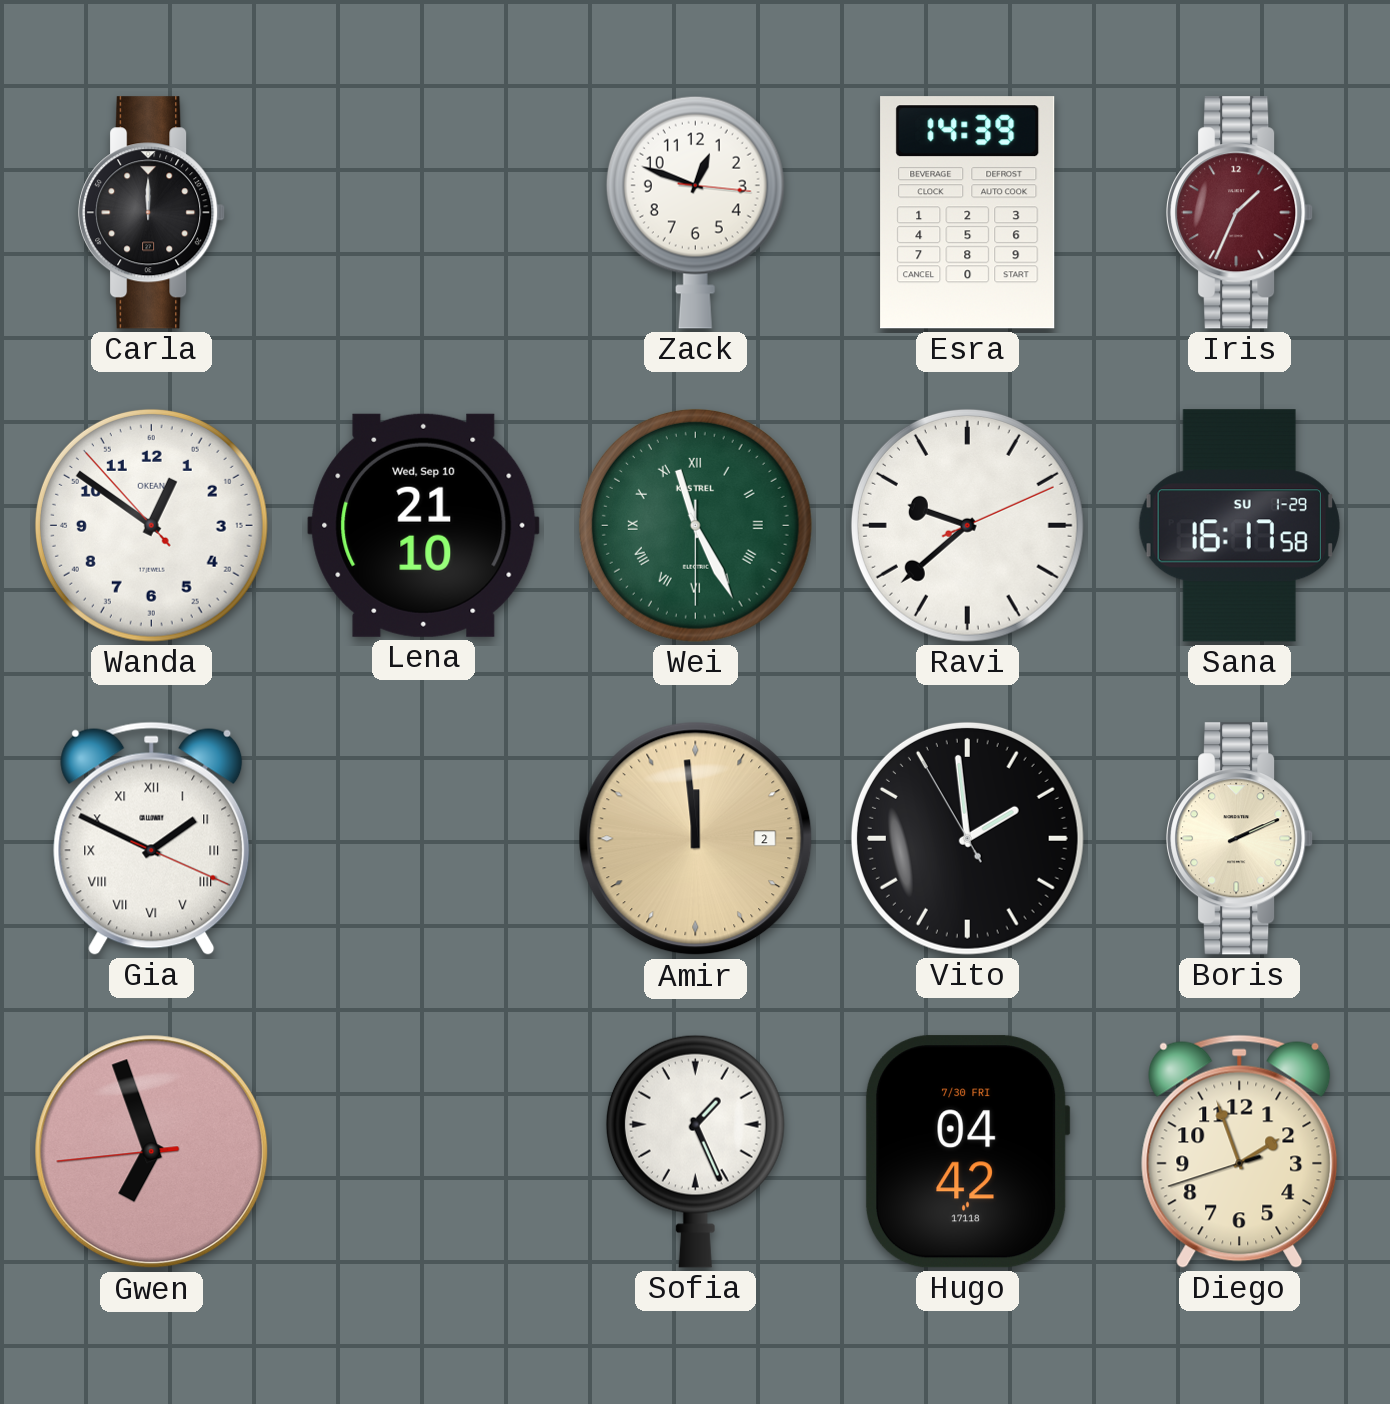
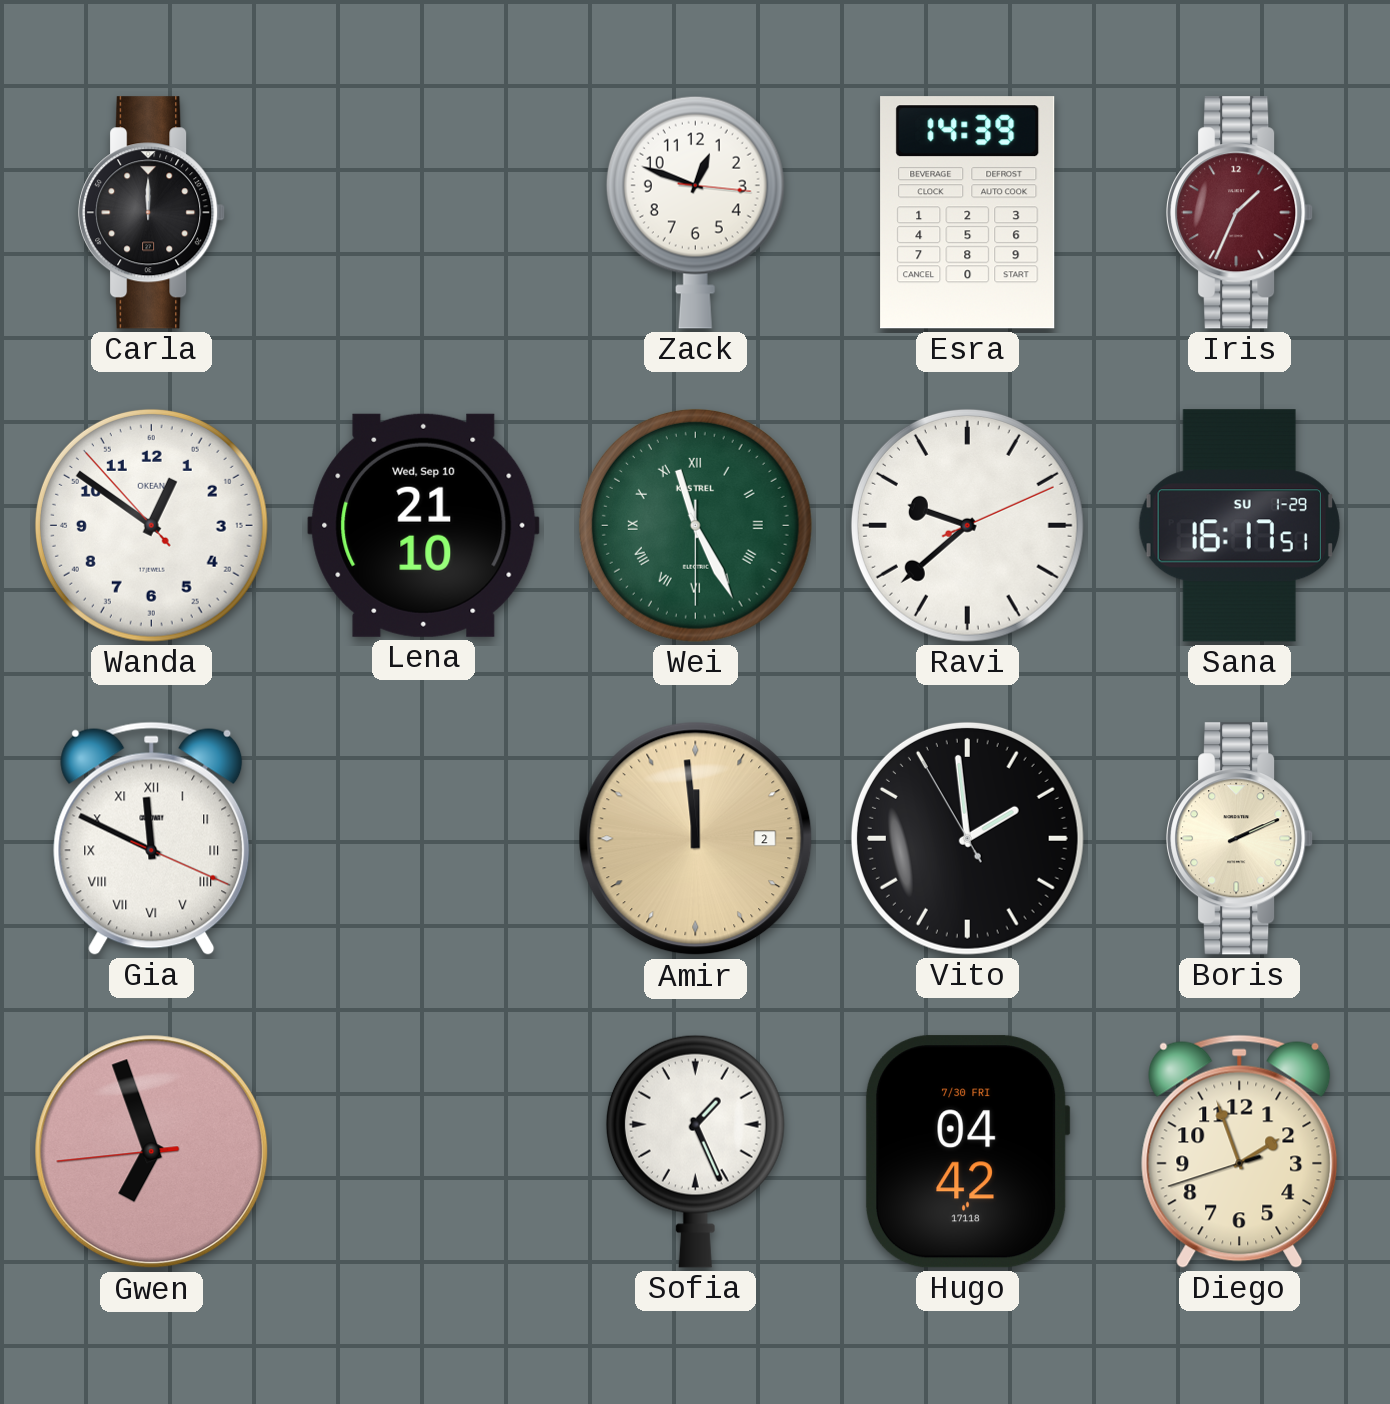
Sana: 16:17:58 -> 16:17:51
Gia: 1:49 -> 11:49
